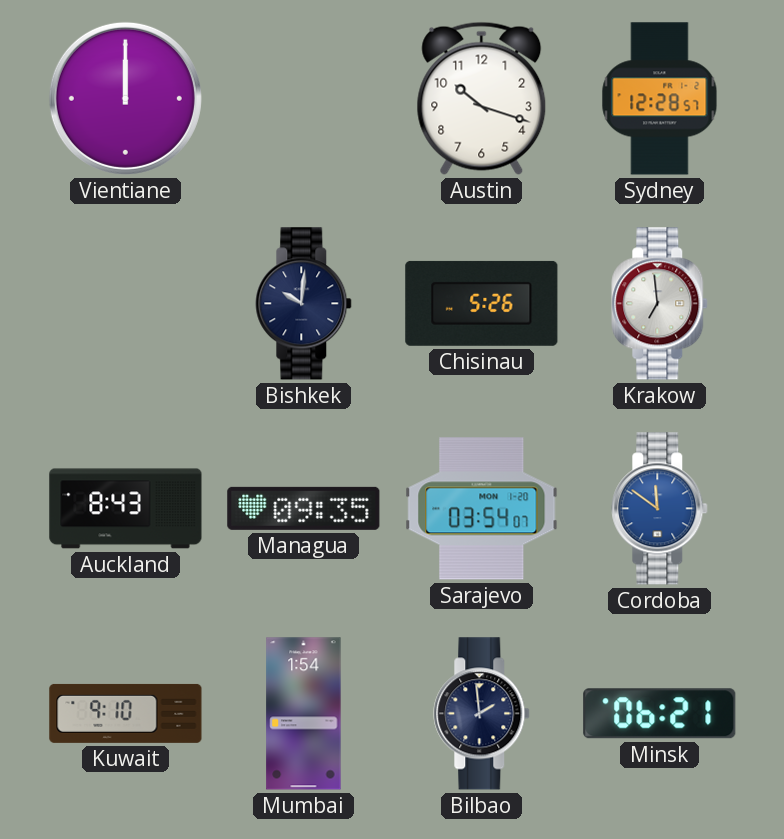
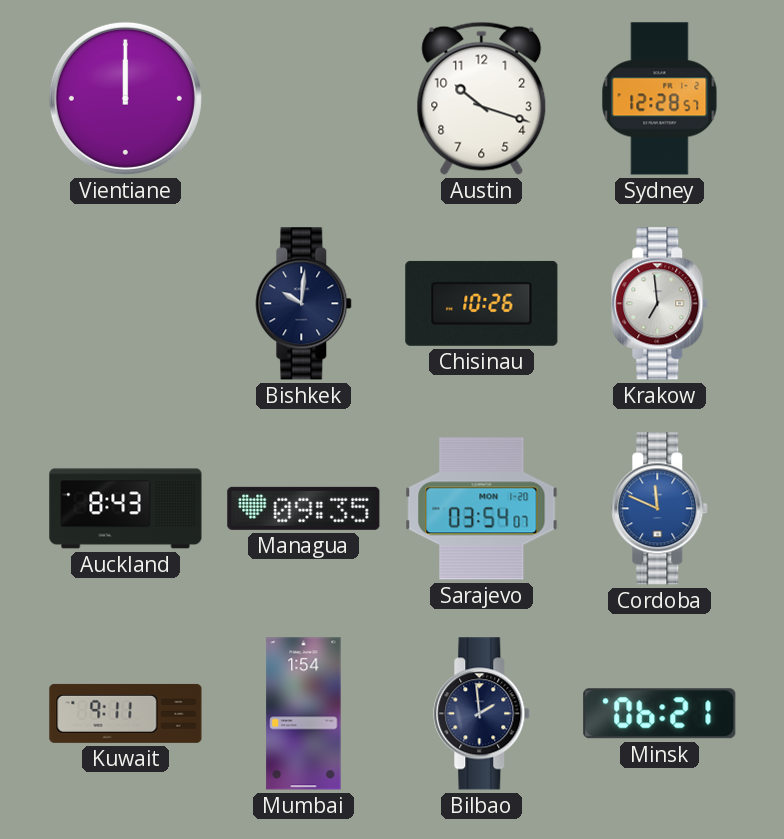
Chisinau: 5:26 -> 10:26
Cordoba: 11:51 -> 11:49
Kuwait: 9:10 -> 9:11
